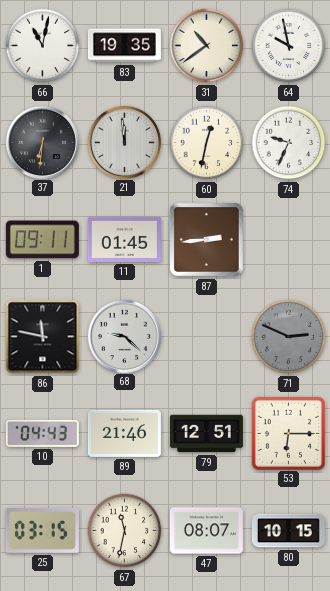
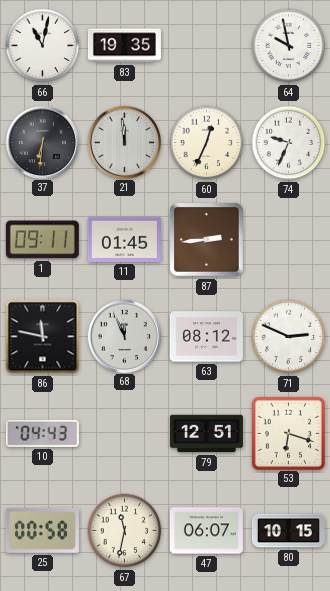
31: 10:39 -> none
60: 12:32 -> 12:34
68: 9:22 -> 11:56
63: none -> 08:12
71 dial: grey -> white
89: 21:46 -> none
53: 6:15 -> 6:18
25: 03:15 -> 00:58
47: 08:07 -> 06:07
